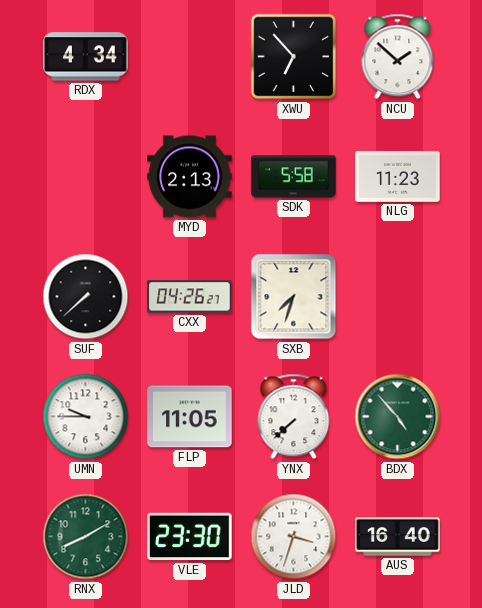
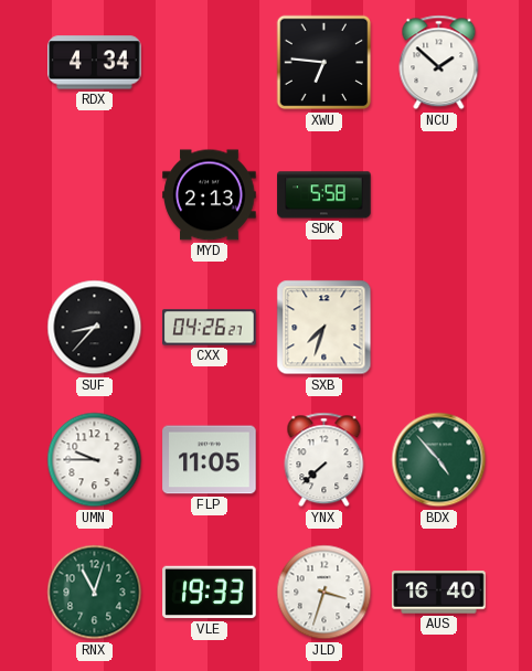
XWU: 6:53 -> 6:46
NLG: 11:23 -> none
SUF: 7:38 -> 8:37
RNX: 8:10 -> 11:03
VLE: 23:30 -> 19:33
